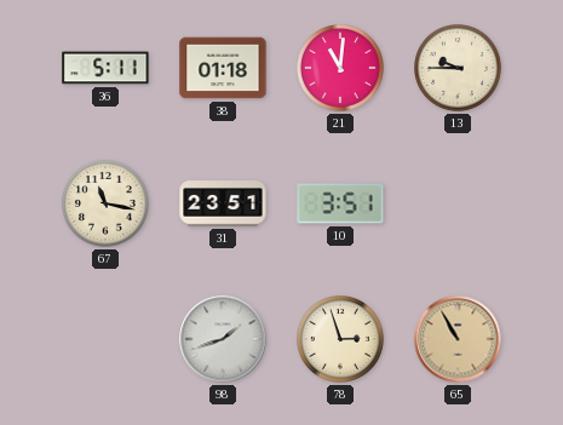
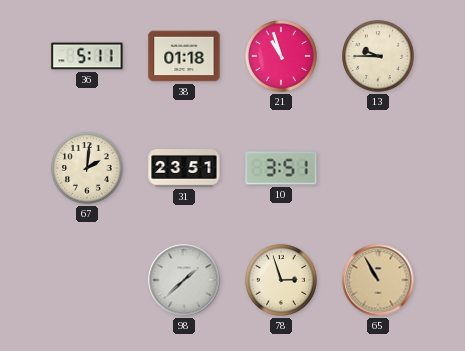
21: 11:01 -> 10:57
67: 11:17 -> 2:01
98: 1:42 -> 1:38
